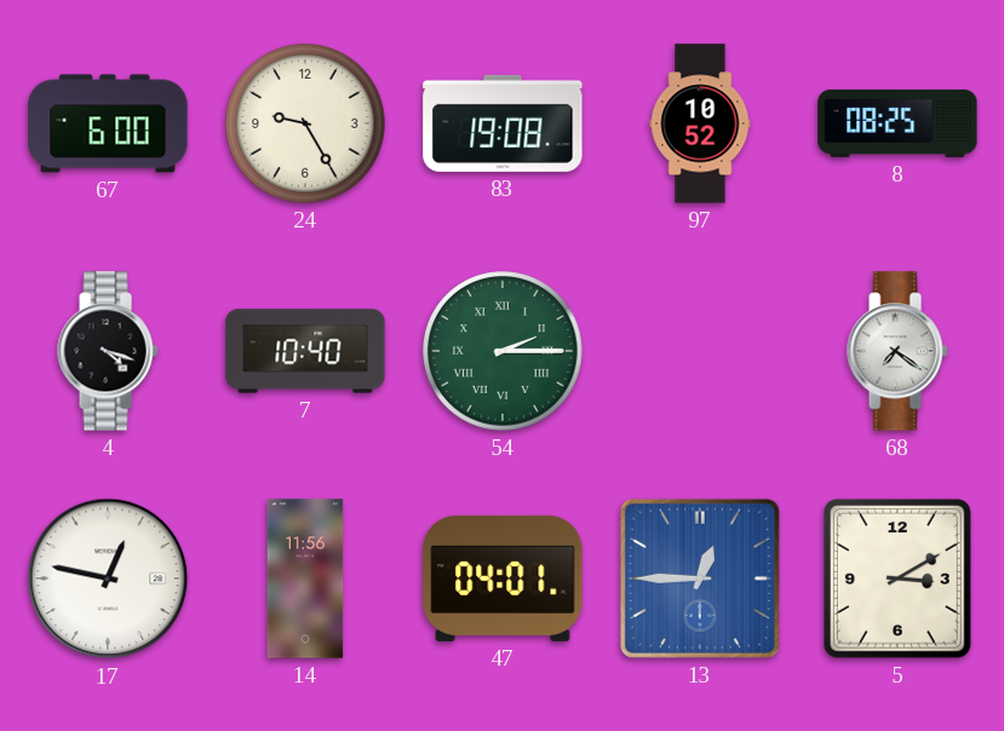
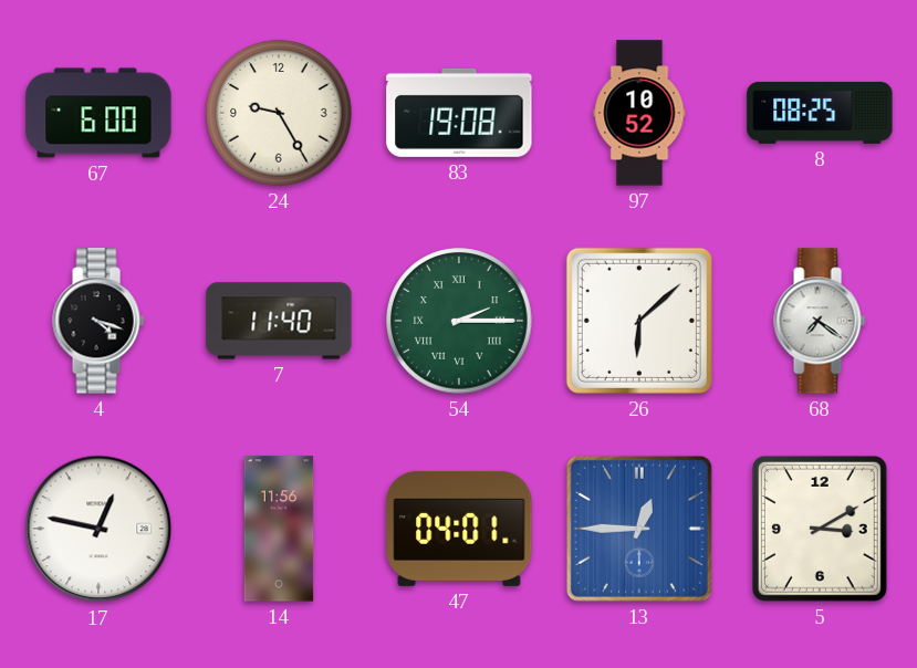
7: 10:40 -> 11:40
26: none -> 6:08
